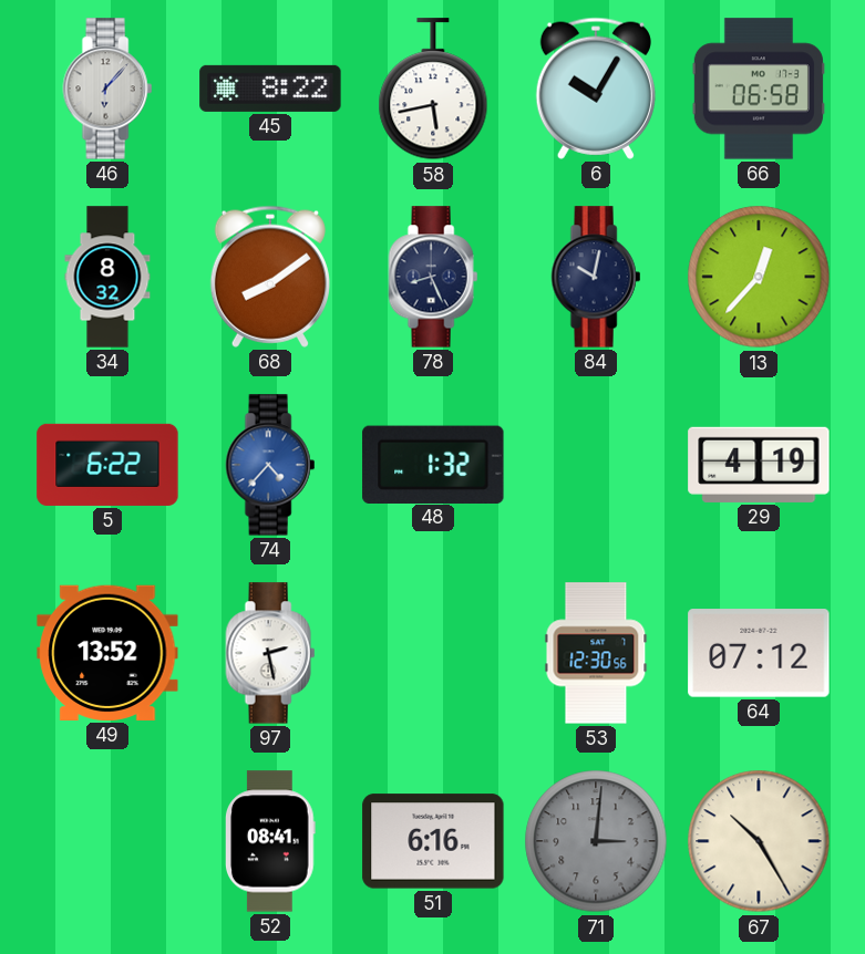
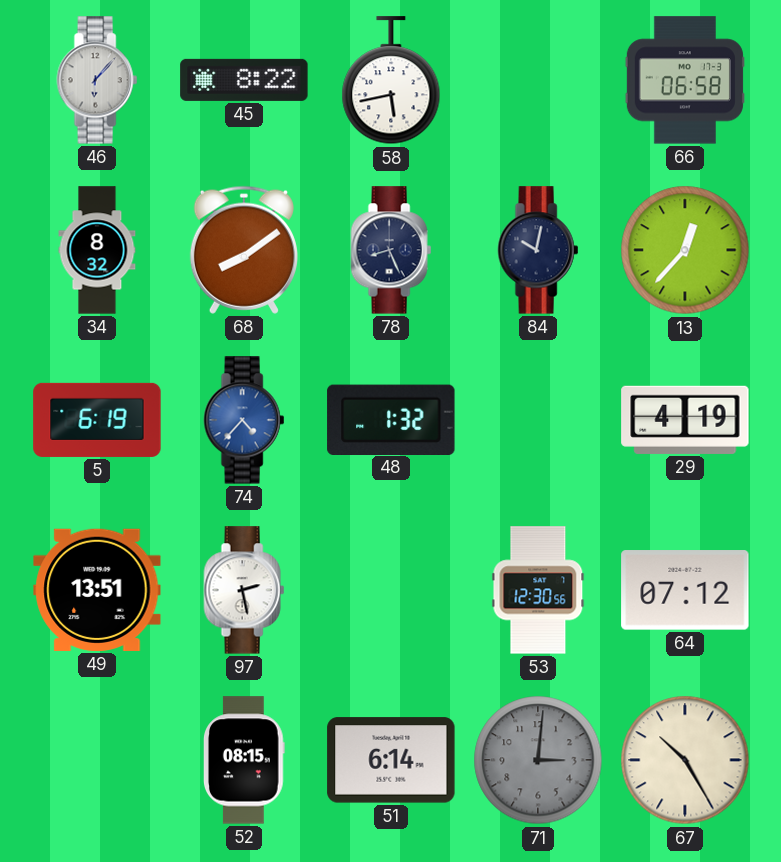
6: 10:05 -> none
5: 6:22 -> 6:19
49: 13:52 -> 13:51
52: 08:41 -> 08:15
51: 6:16 -> 6:14
